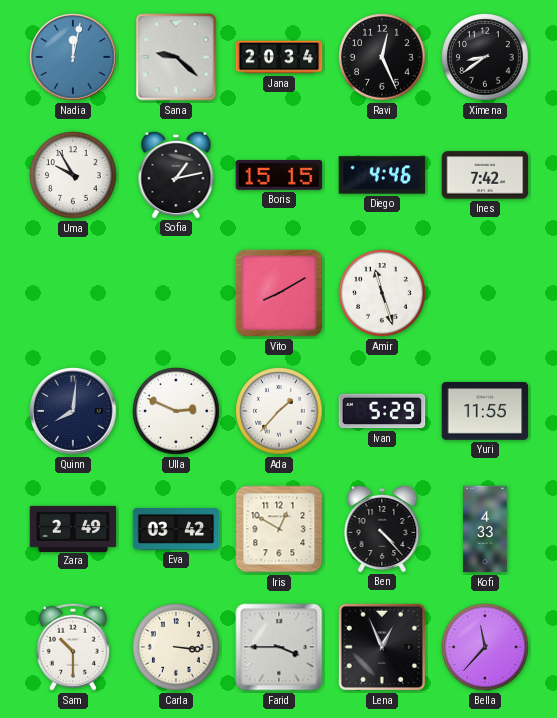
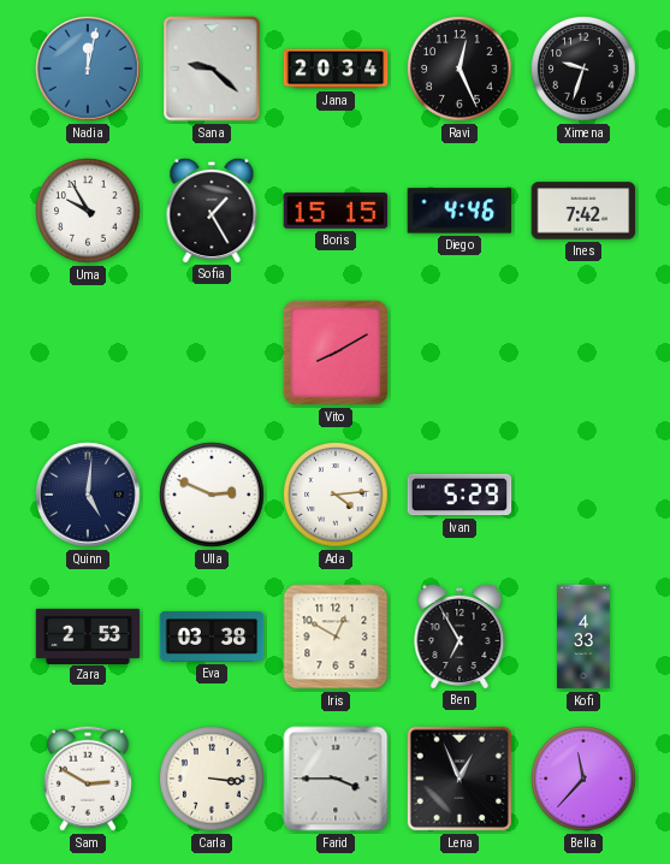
Ximena: 8:39 -> 9:33
Sofia: 1:13 -> 1:25
Amir: 11:27 -> none
Quinn: 8:01 -> 5:01
Ada: 1:37 -> 4:14
Yuri: 11:55 -> none
Zara: 2:49 -> 2:53
Eva: 03:42 -> 03:38
Ben: 4:23 -> 6:55
Sam: 10:30 -> 2:50
